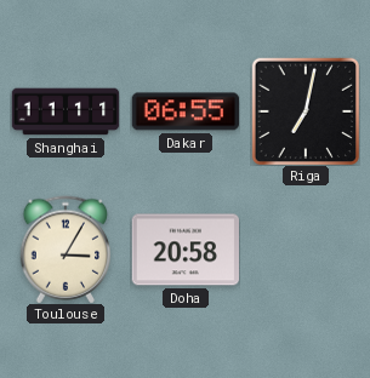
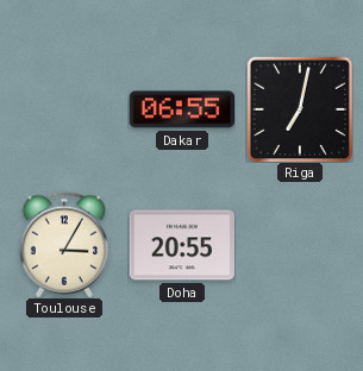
Shanghai: 11:11 -> none
Doha: 20:58 -> 20:55
